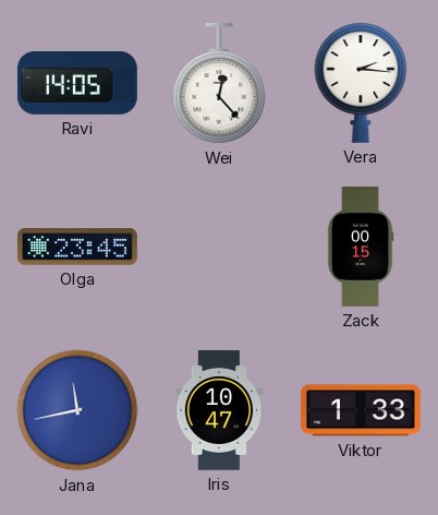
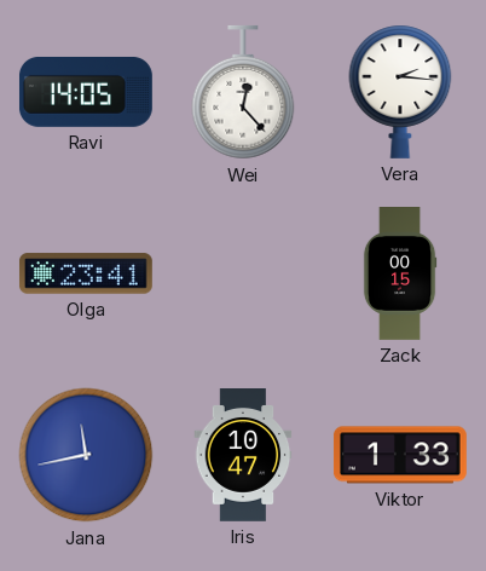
Olga: 23:45 -> 23:41
